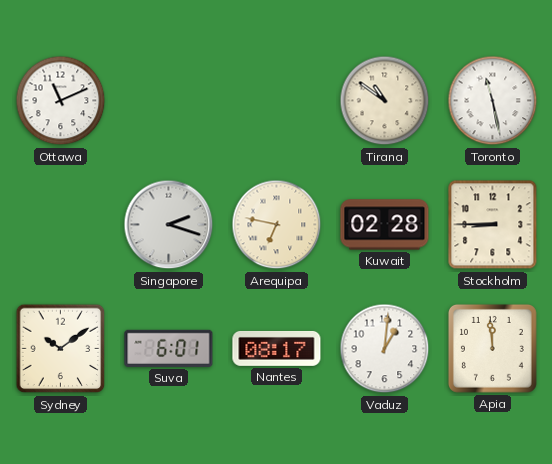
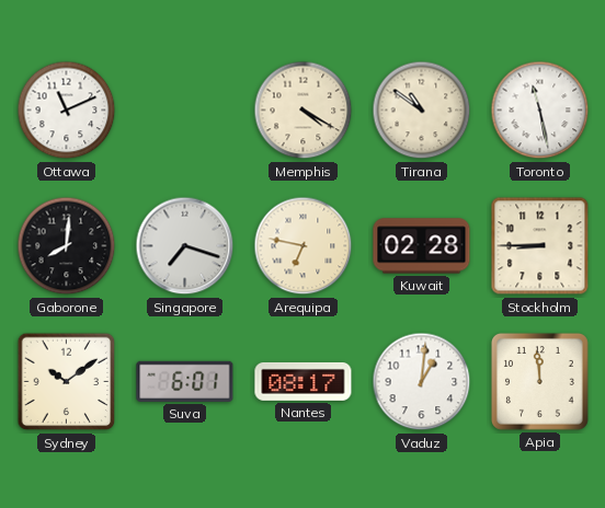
Memphis: none -> 4:20
Gaborone: none -> 8:01
Singapore: 2:18 -> 7:18
